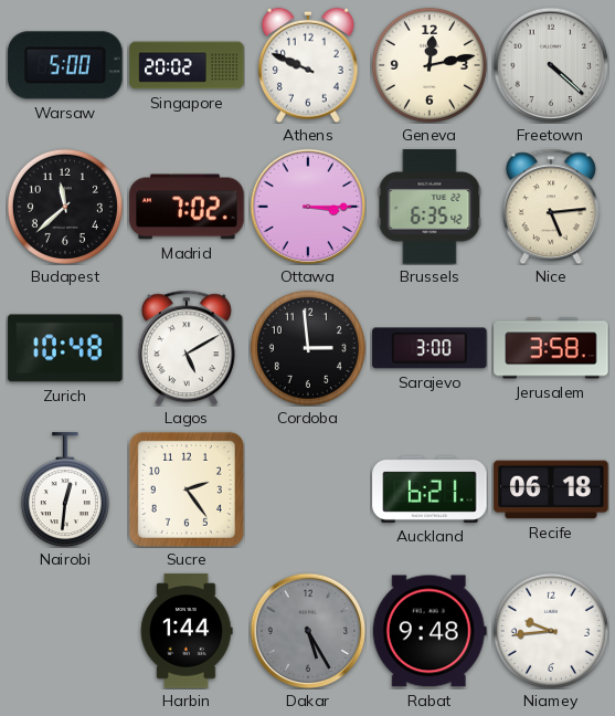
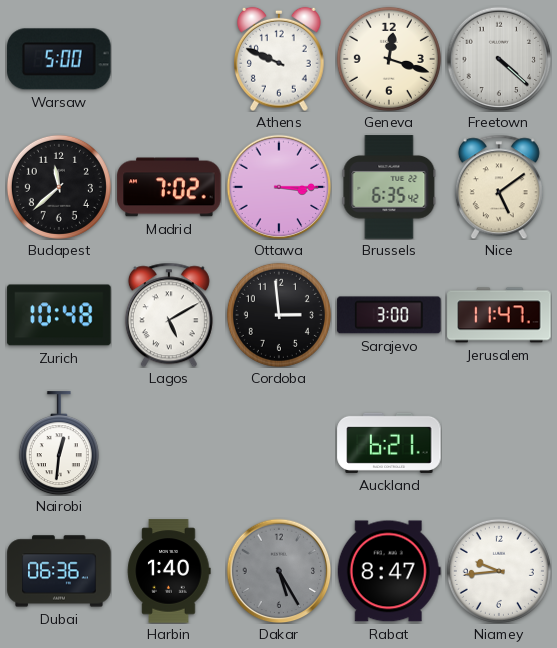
Singapore: 20:02 -> none
Geneva: 12:13 -> 12:18
Nice: 5:14 -> 5:09
Jerusalem: 3:58 -> 11:47
Sucre: 2:24 -> none
Recife: 06:18 -> none
Dubai: none -> 06:36
Harbin: 1:44 -> 1:40
Rabat: 9:48 -> 8:47
